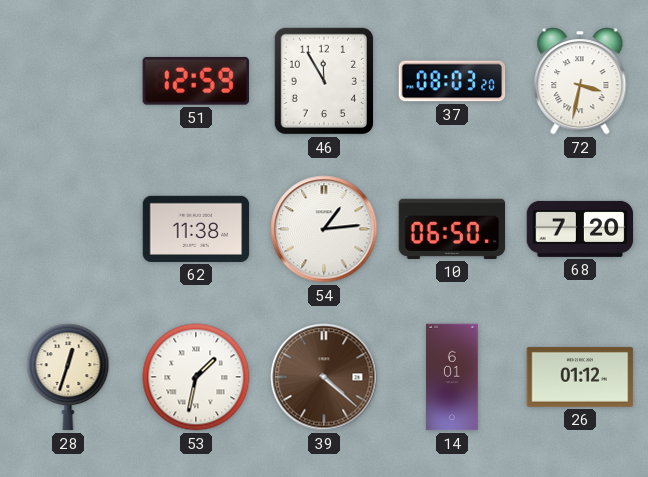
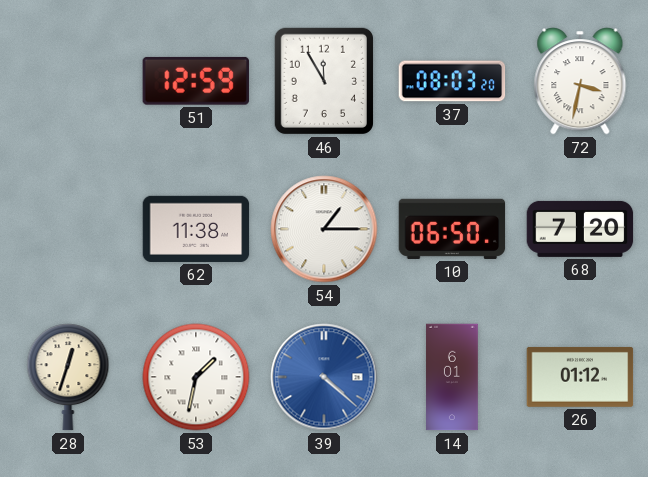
54: 1:14 -> 1:15
39 dial: brown -> blue
